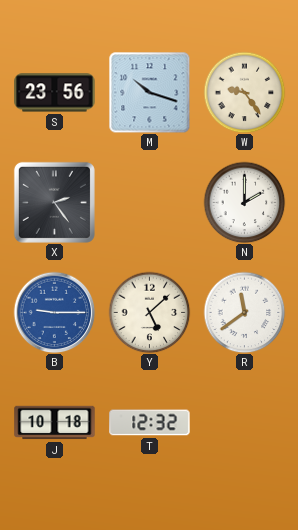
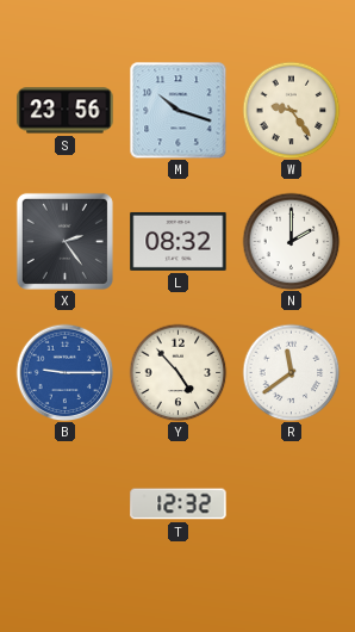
L: none -> 08:32
Y: 5:08 -> 4:53
J: 10:18 -> none
